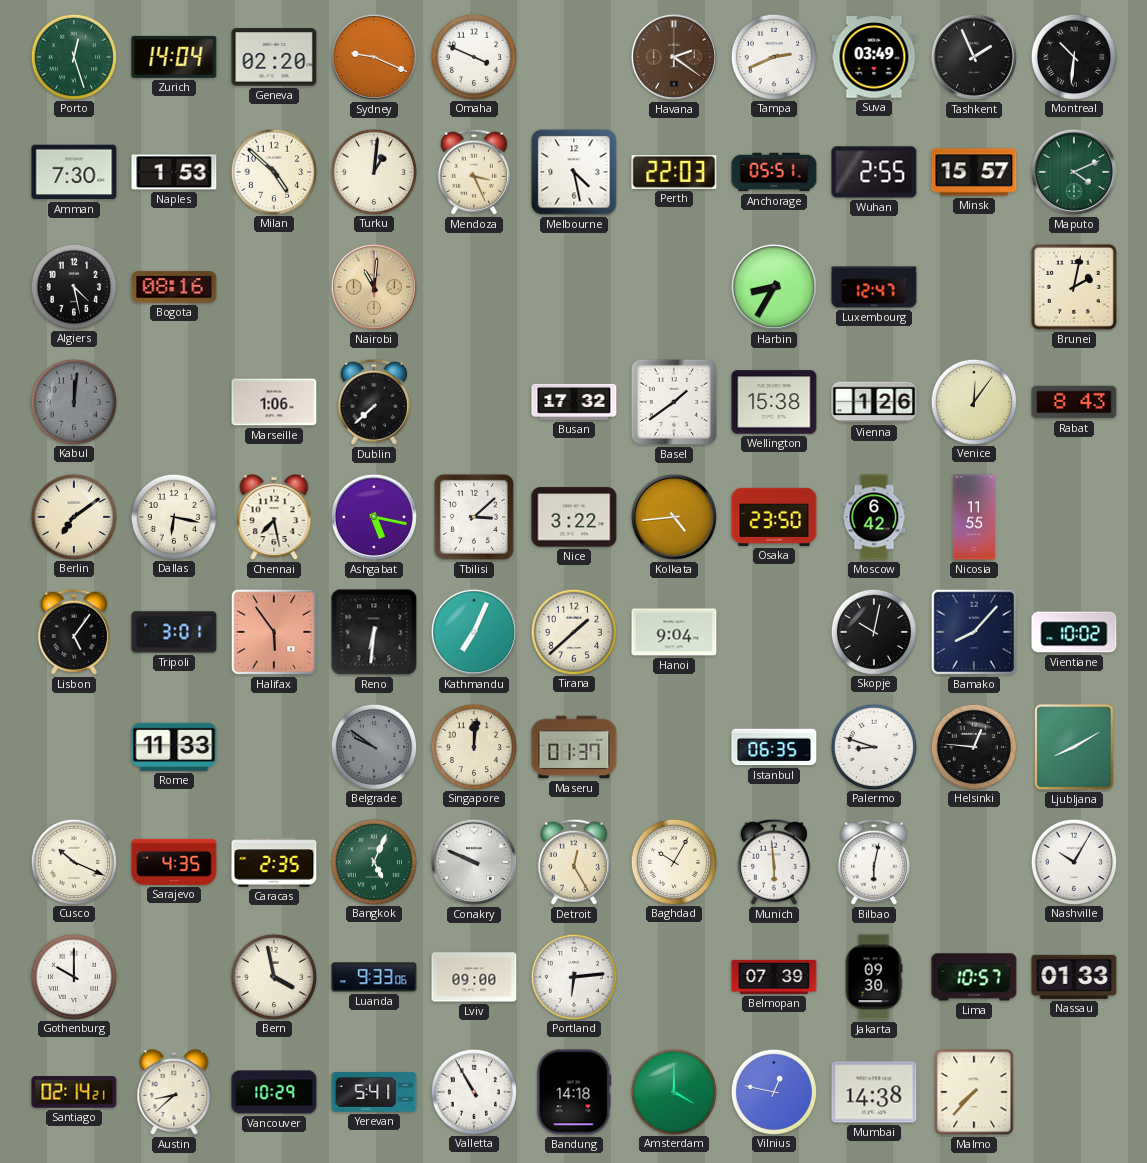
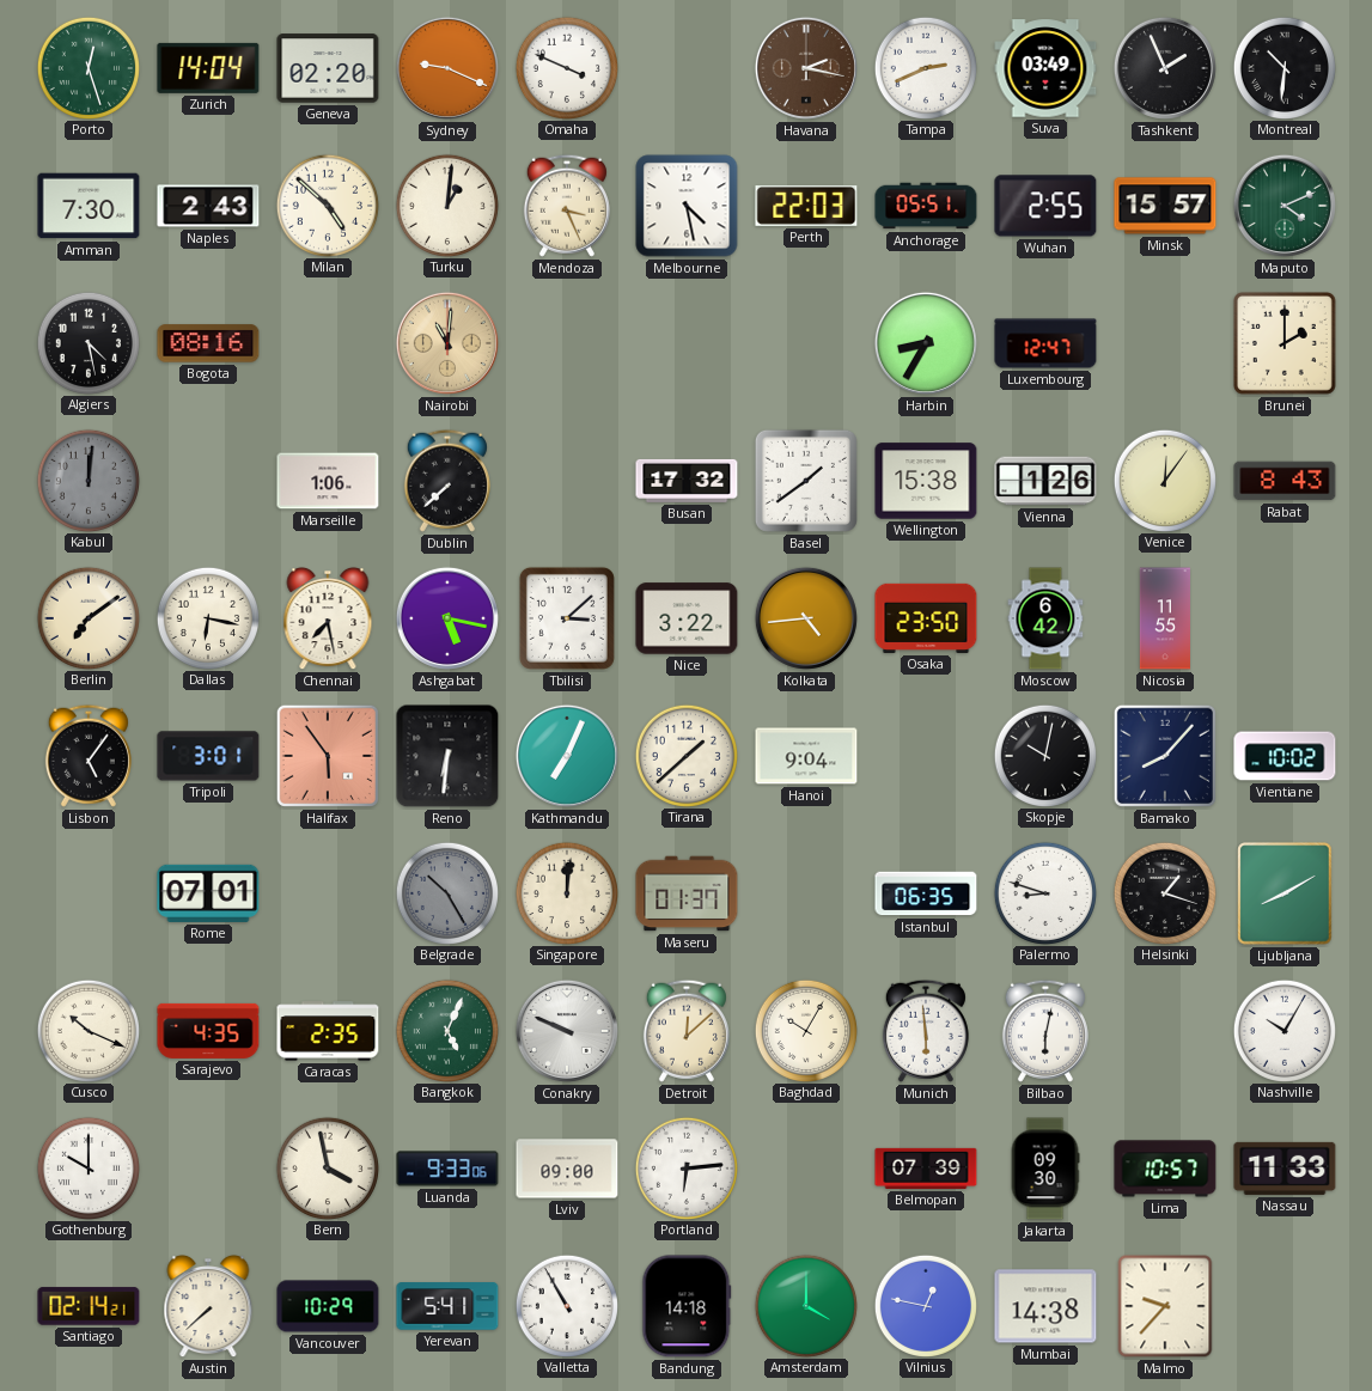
Havana: 2:21 -> 2:17
Naples: 1:53 -> 2:43
Brunei: 2:02 -> 2:00
Rome: 11:33 -> 07:01
Belgrade: 9:51 -> 10:25
Helsinki: 12:46 -> 1:18
Detroit: 12:25 -> 12:08
Nassau: 01:33 -> 11:33
Austin: 8:38 -> 7:38
Malmo: 7:37 -> 9:37
